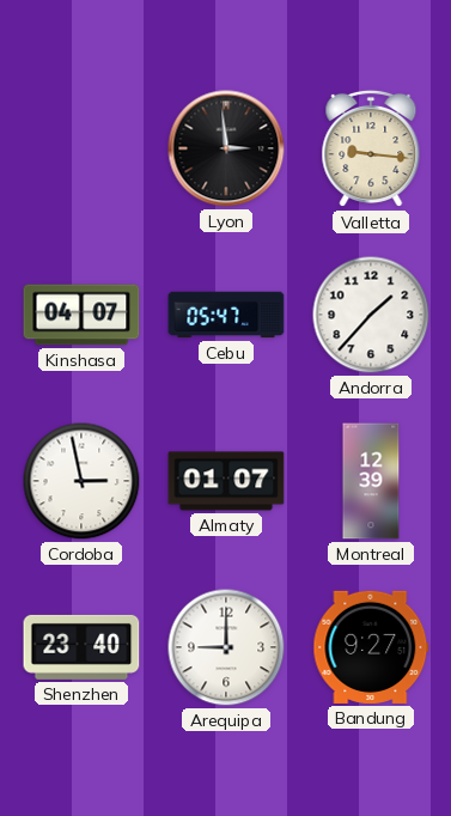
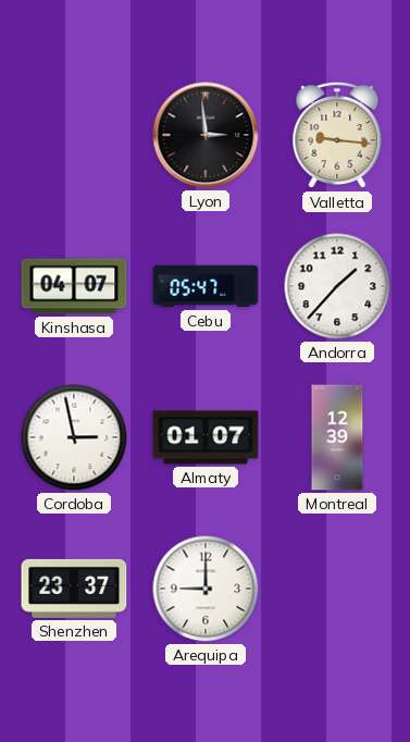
Shenzhen: 23:40 -> 23:37
Bandung: 9:27 -> none
